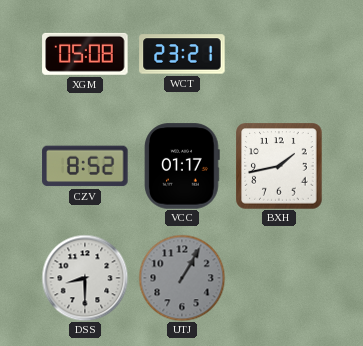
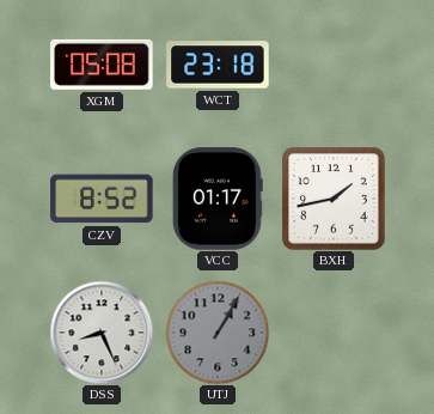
WCT: 23:21 -> 23:18
DSS: 8:30 -> 8:26
